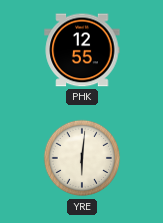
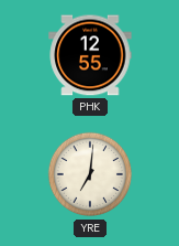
YRE: 6:01 -> 7:01
